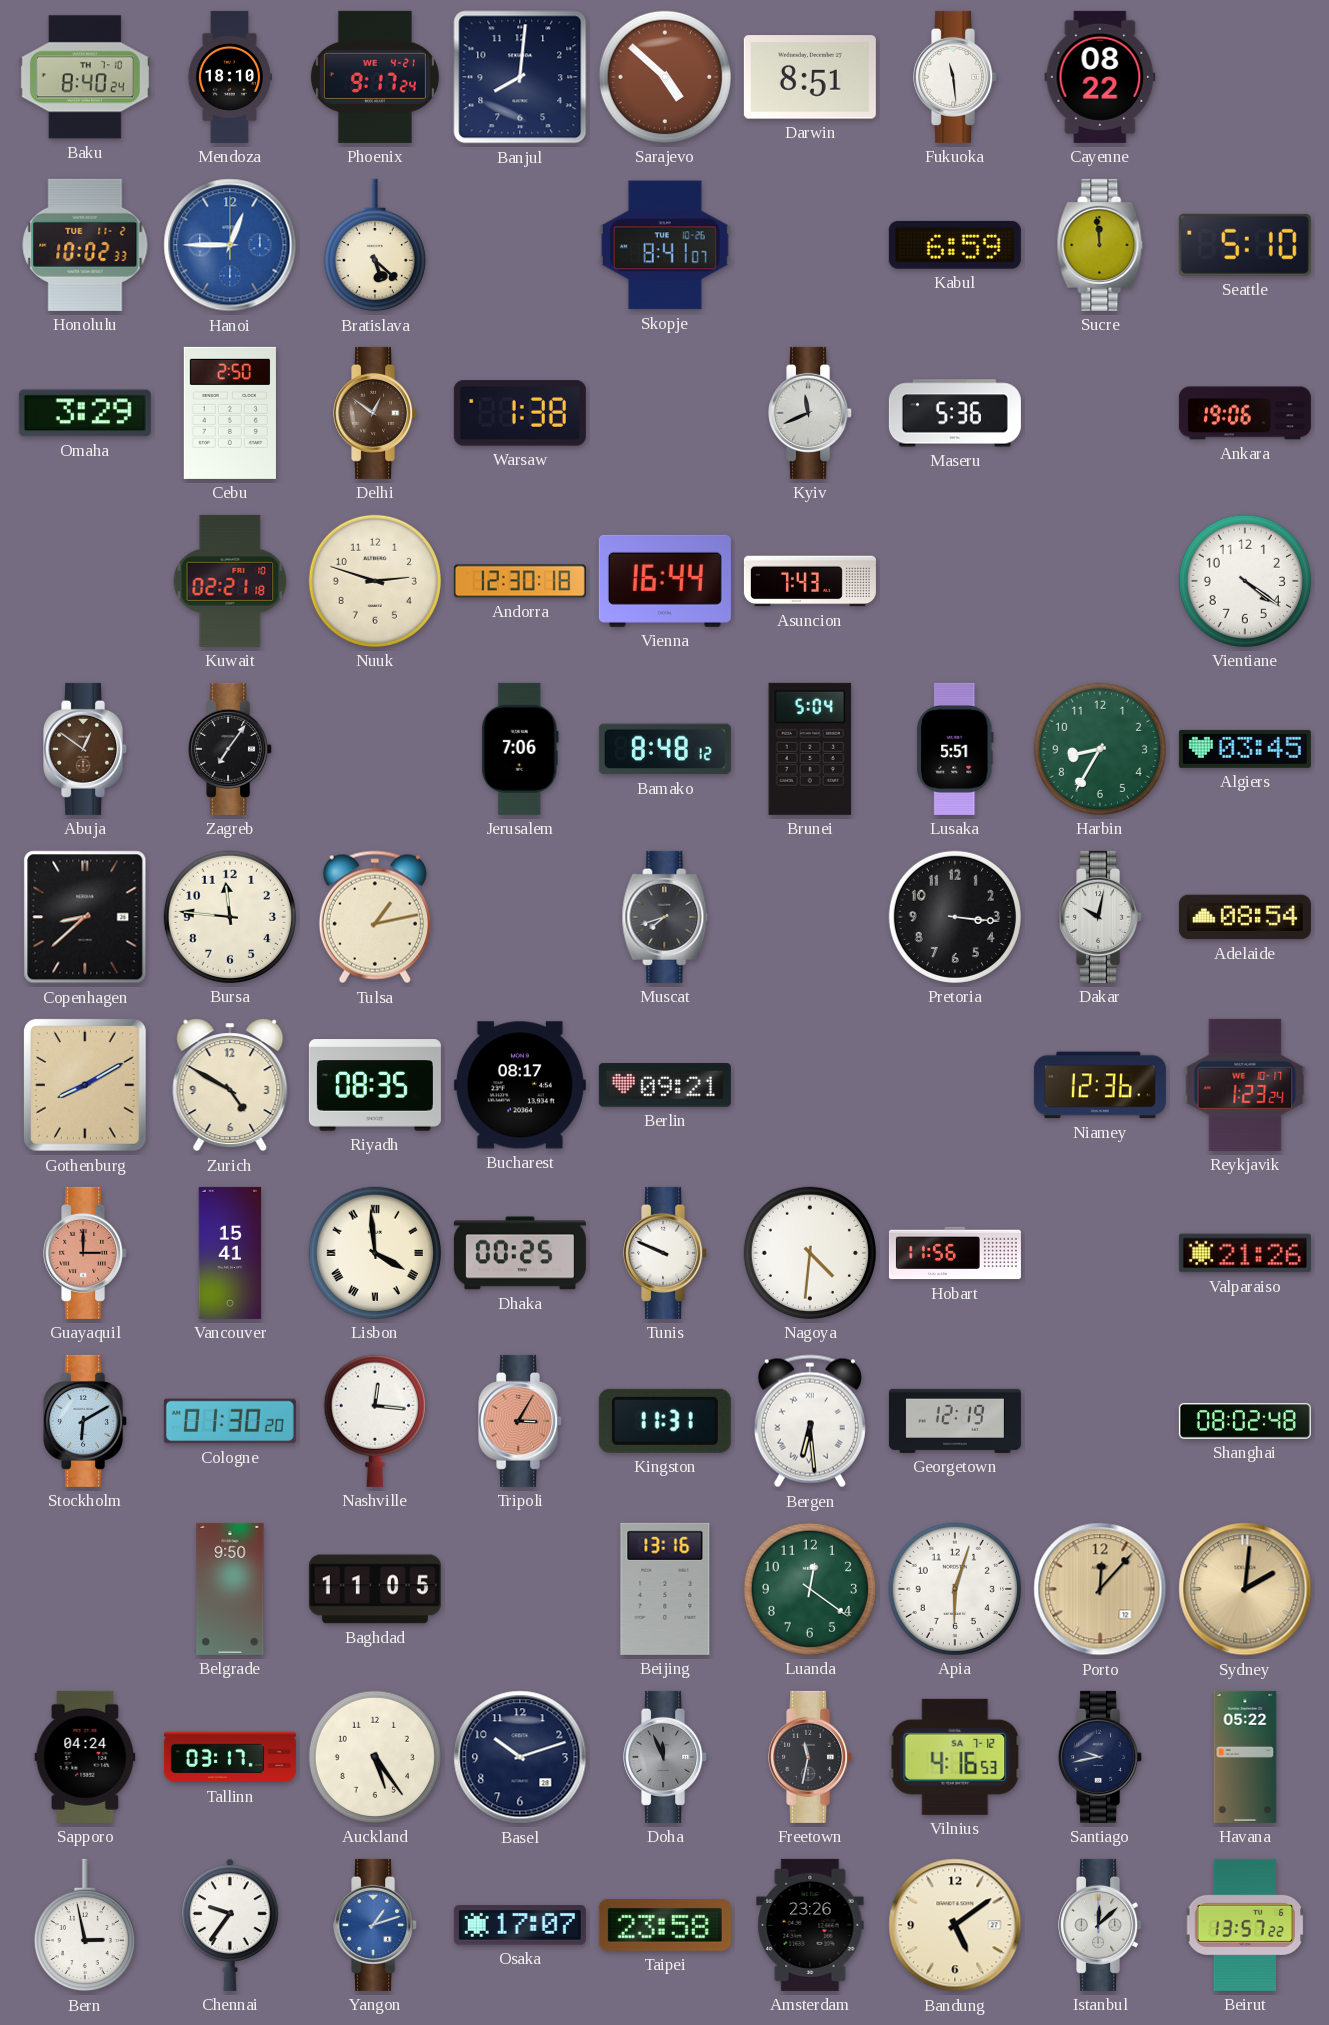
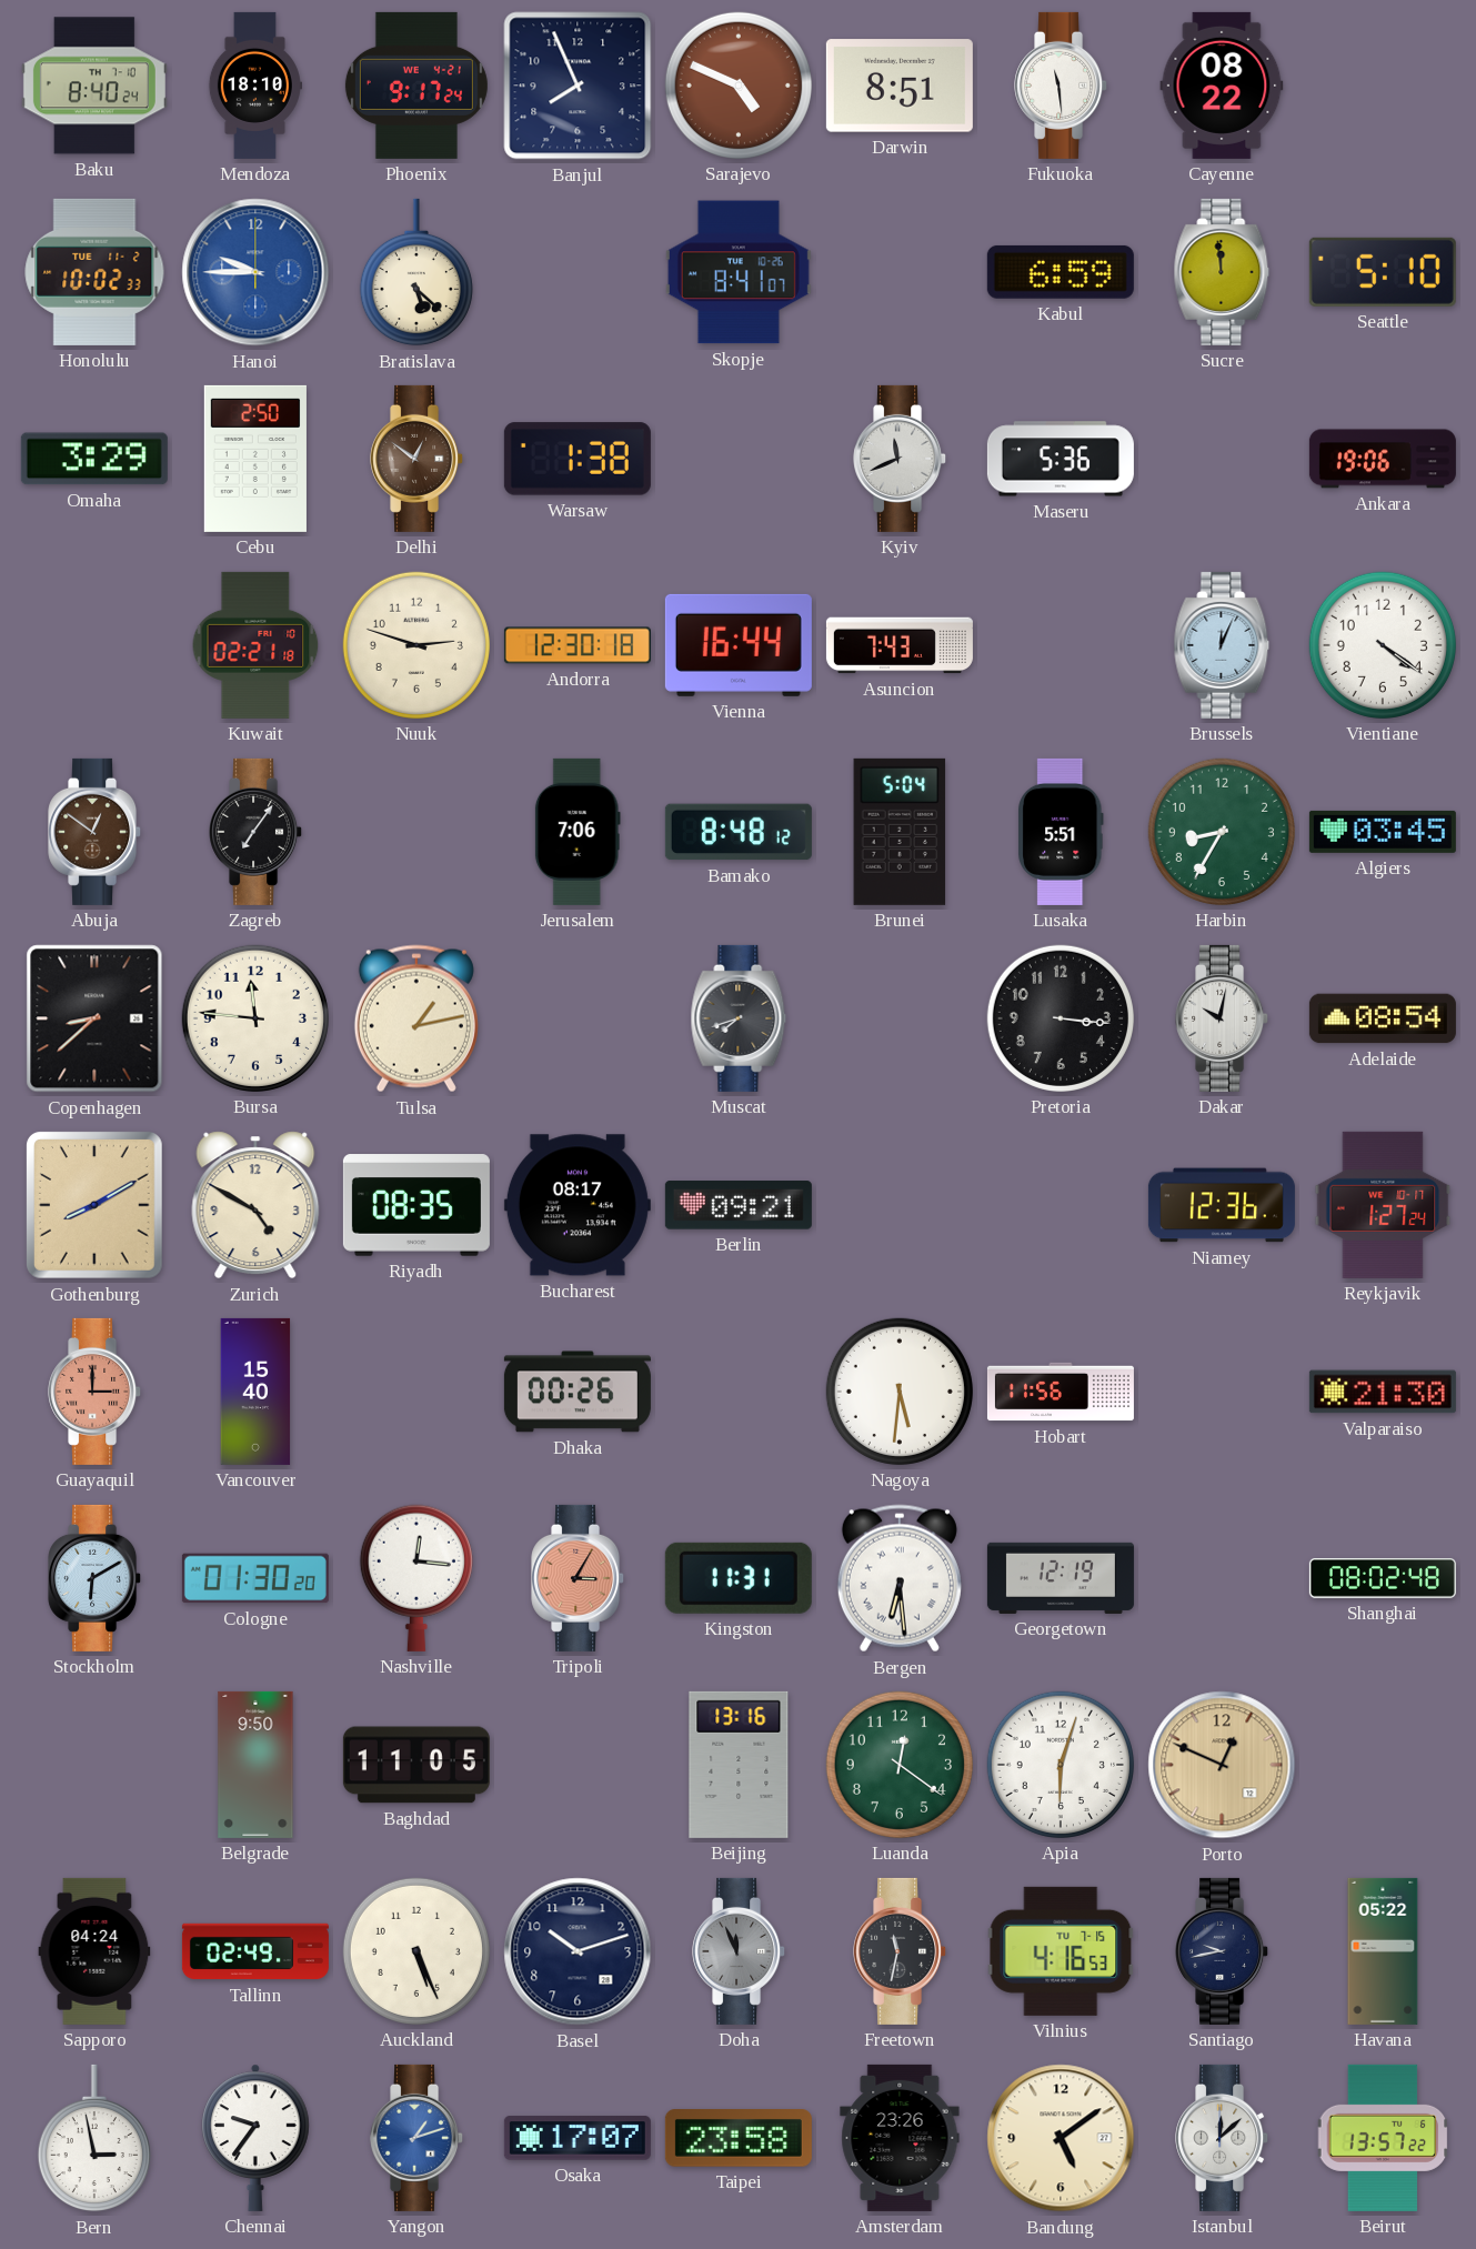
Banjul: 8:01 -> 7:56
Sarajevo: 4:52 -> 4:49
Hanoi: 12:45 -> 9:45
Brussels: none -> 12:04
Reykjavik: 1:23 -> 1:27
Vancouver: 15:41 -> 15:40
Lisbon: 3:59 -> none
Dhaka: 00:25 -> 00:26
Tunis: 9:49 -> none
Nagoya: 4:31 -> 5:31
Valparaiso: 21:26 -> 21:30
Porto: 12:07 -> 12:49
Sydney: 2:01 -> none
Tallinn: 03:17 -> 02:49
Auckland: 5:24 -> 5:26
Vilnius date: SA 7-12 -> TU 7-15
